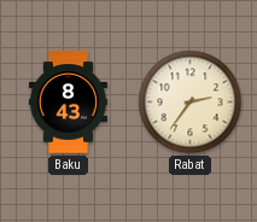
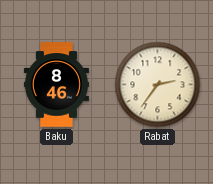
Baku: 8:43 -> 8:46
